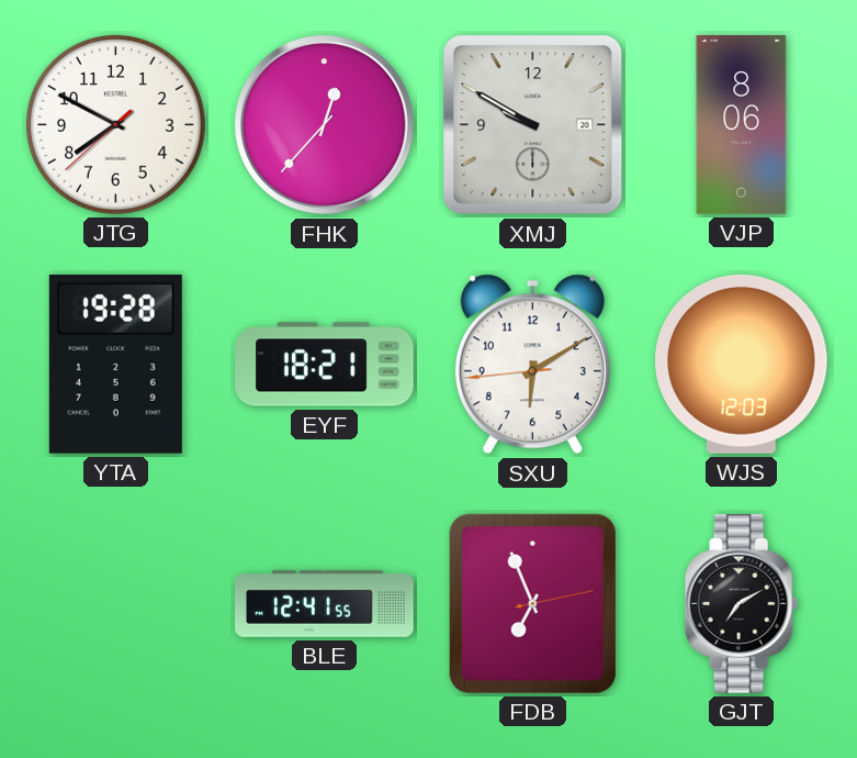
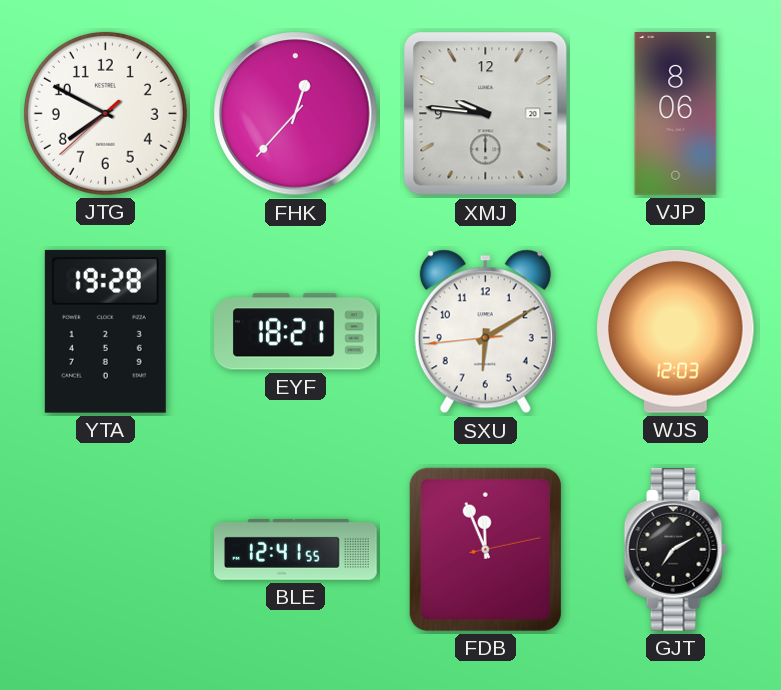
XMJ: 9:50 -> 9:46
FDB: 6:56 -> 11:56
